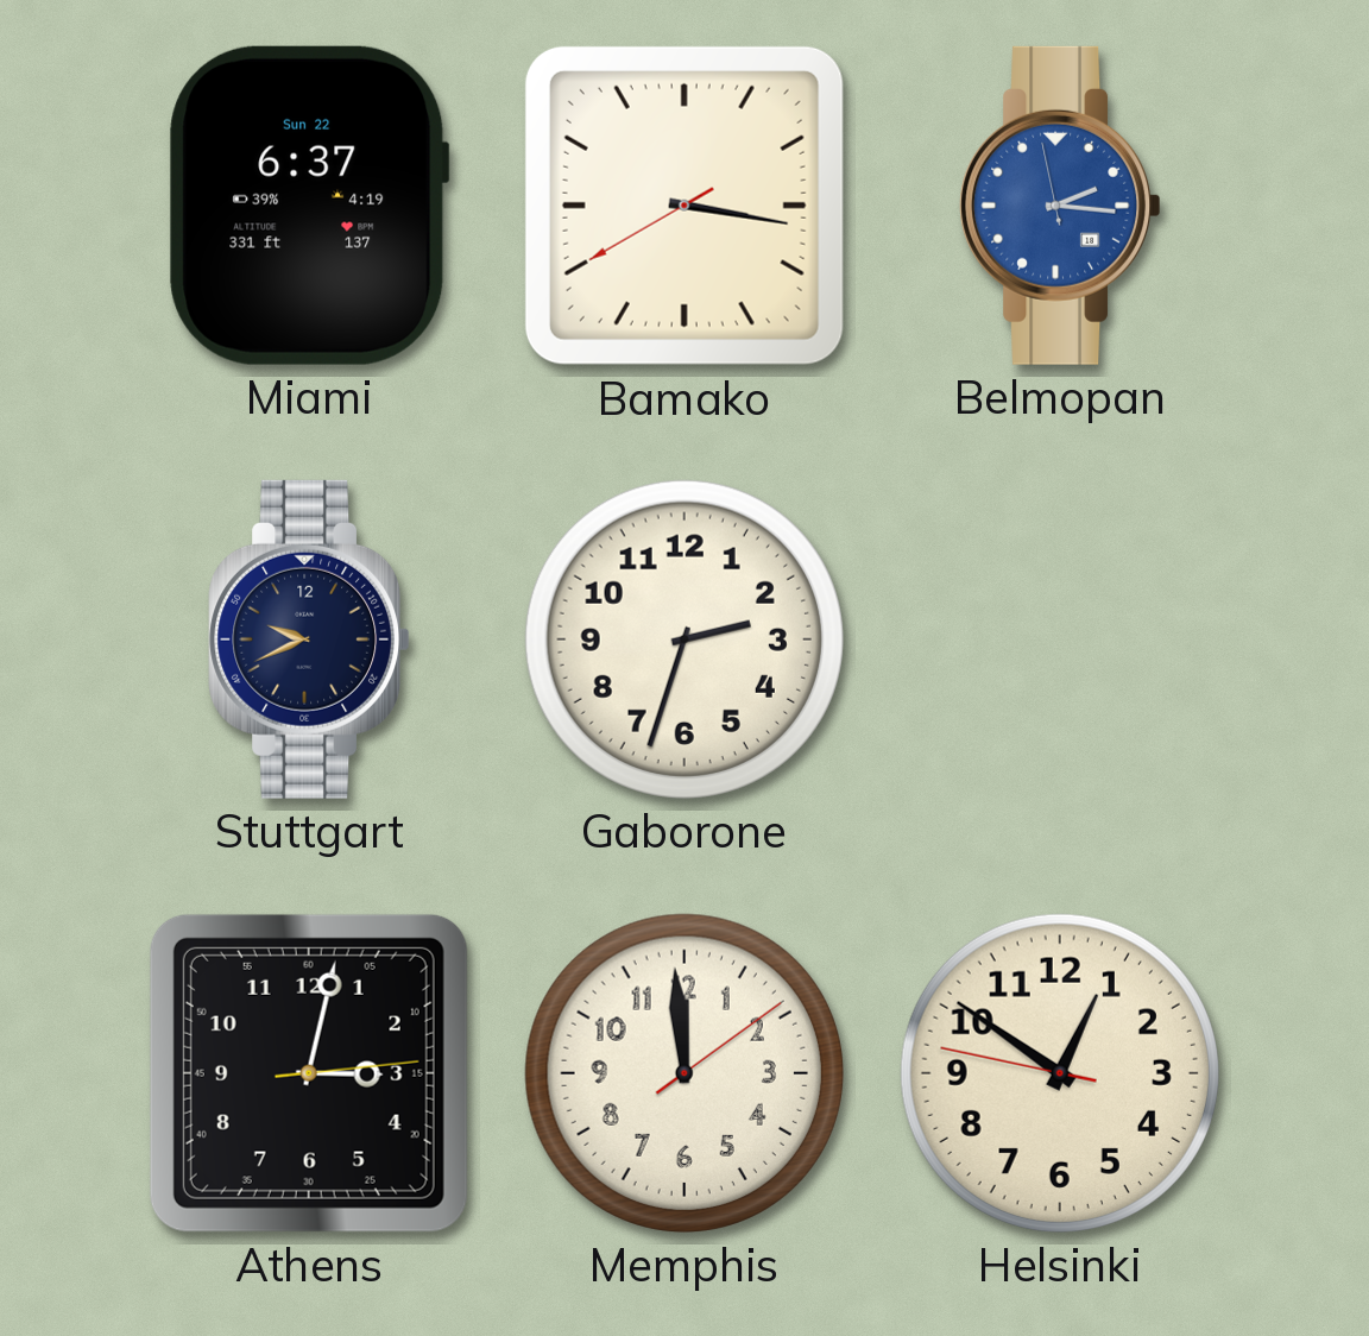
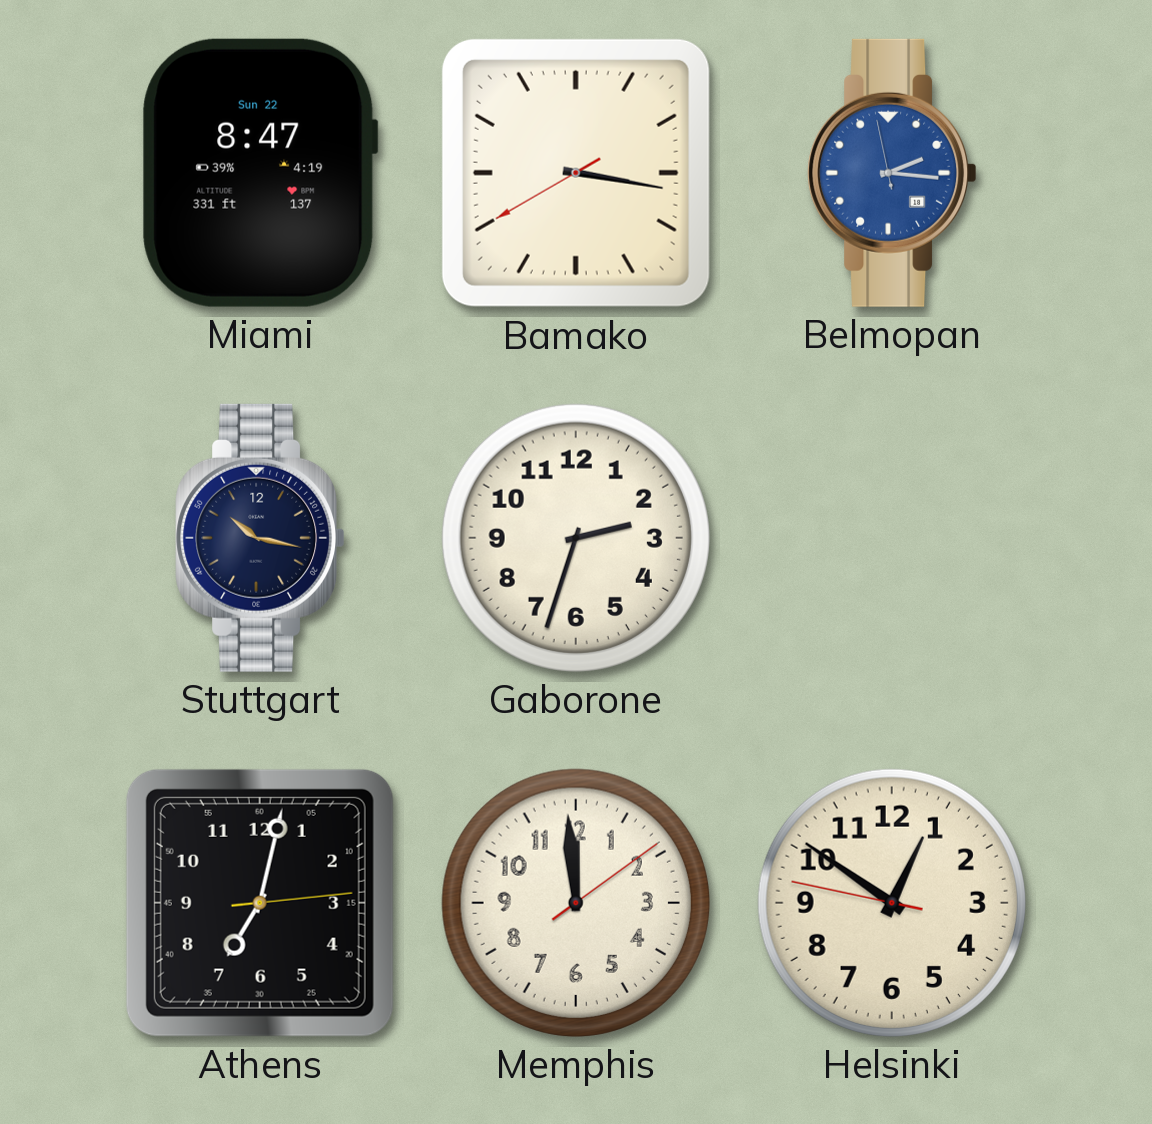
Miami: 6:37 -> 8:47
Stuttgart: 9:41 -> 10:17
Athens: 3:02 -> 7:02
